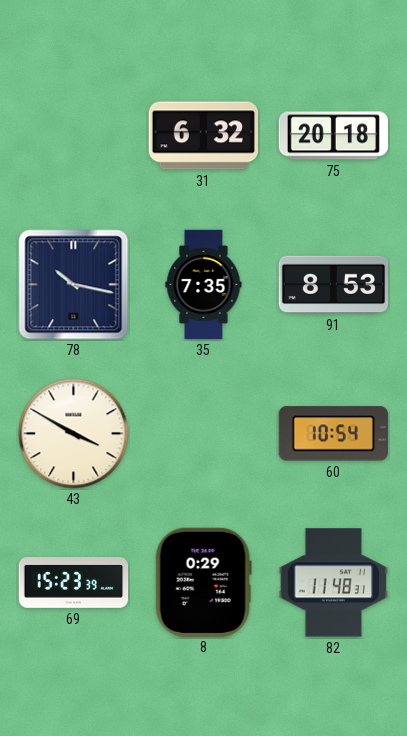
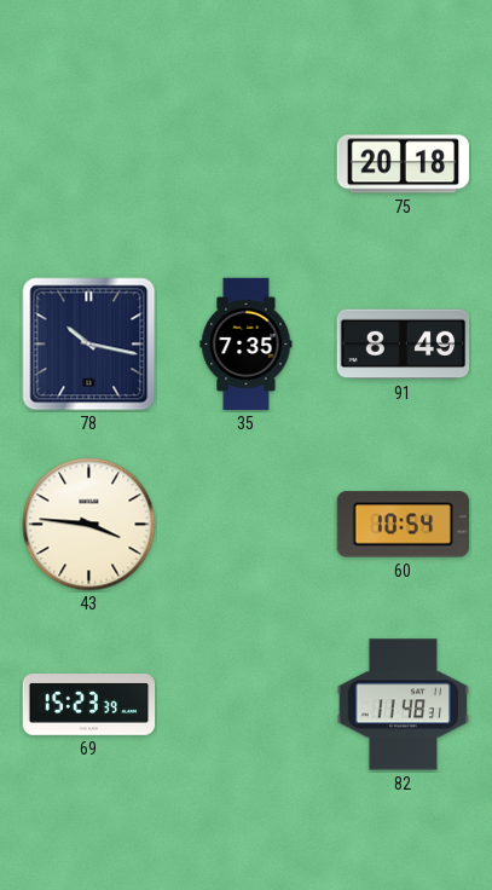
31: 6:32 -> none
91: 8:53 -> 8:49
43: 3:50 -> 3:46
8: 0:29 -> none
